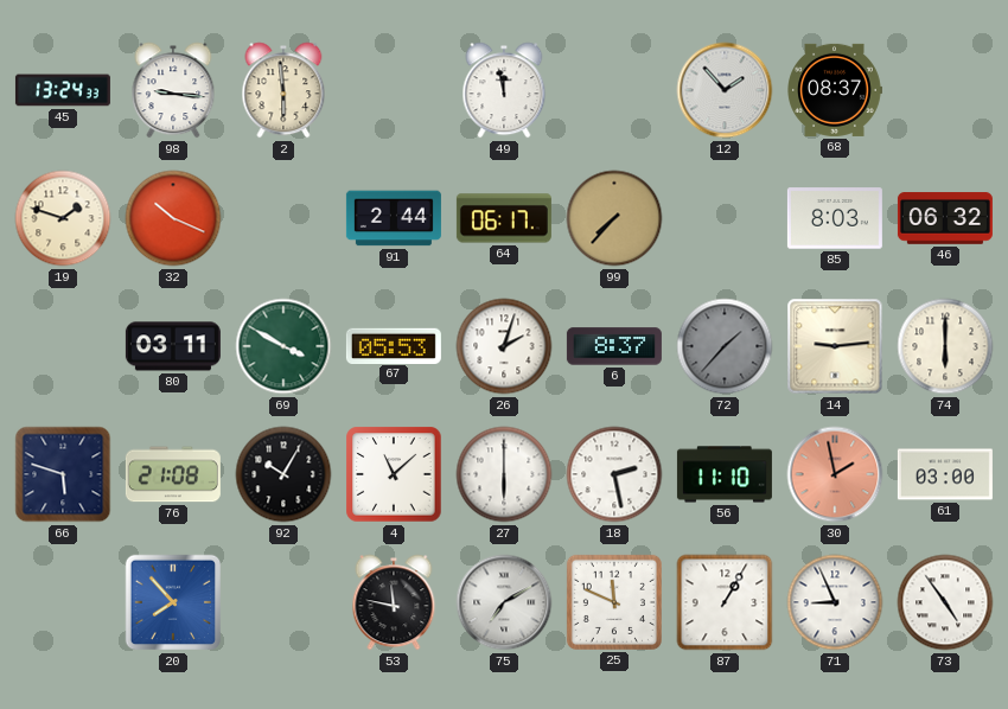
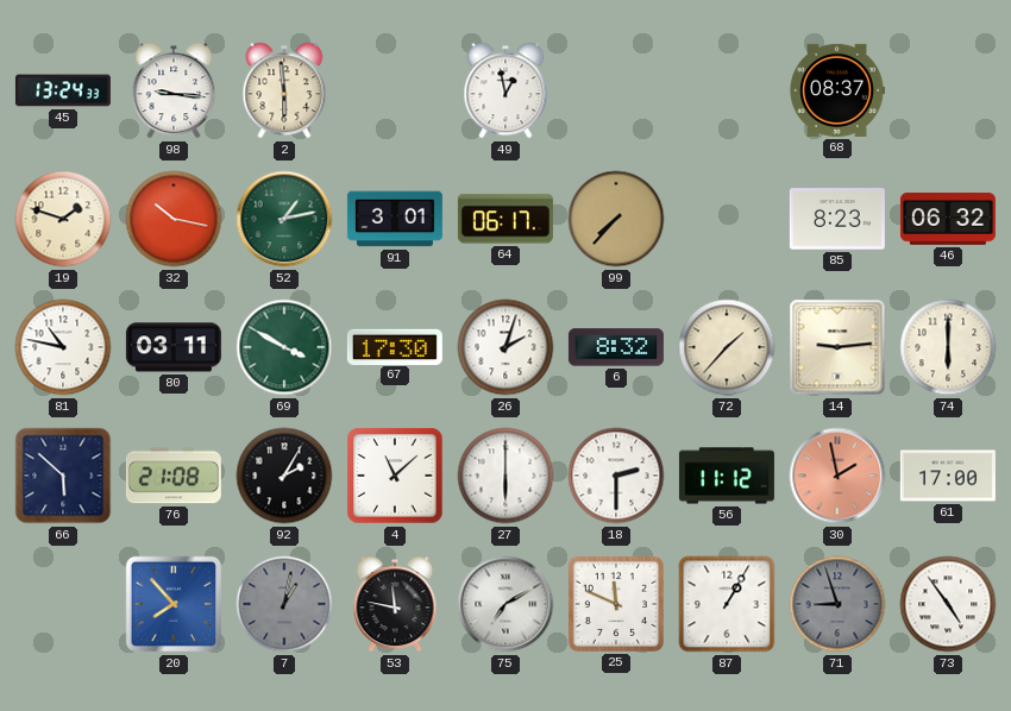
49: 11:58 -> 12:58
12: 1:53 -> none
32: 10:19 -> 10:17
52: none -> 1:13
91: 2:44 -> 3:01
85: 8:03 -> 8:23
81: none -> 10:47
67: 05:53 -> 17:30
6: 8:37 -> 8:32
72 dial: grey -> cream
66: 5:48 -> 5:52
92: 10:05 -> 2:05
18: 2:28 -> 2:30
56: 11:10 -> 11:12
61: 03:00 -> 17:00
7: none -> 1:02
71: 8:56 -> 8:57
71 dial: white -> grey
